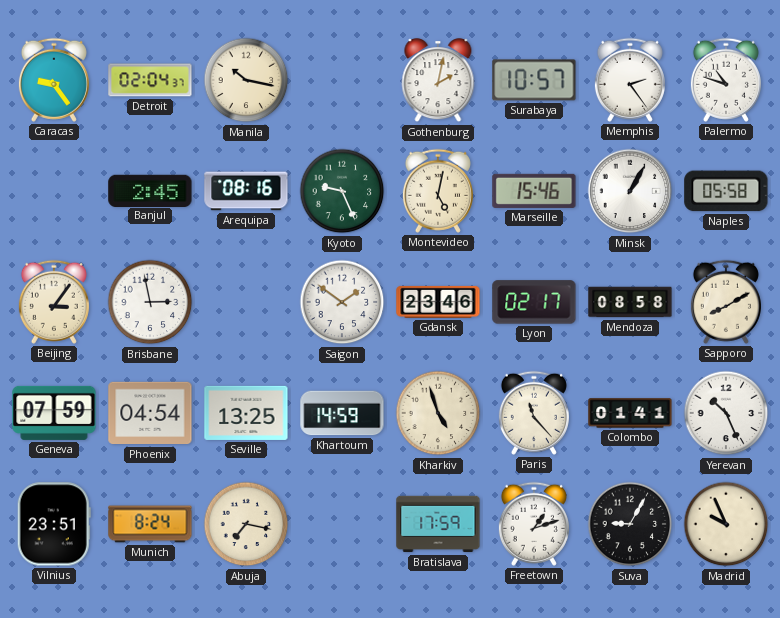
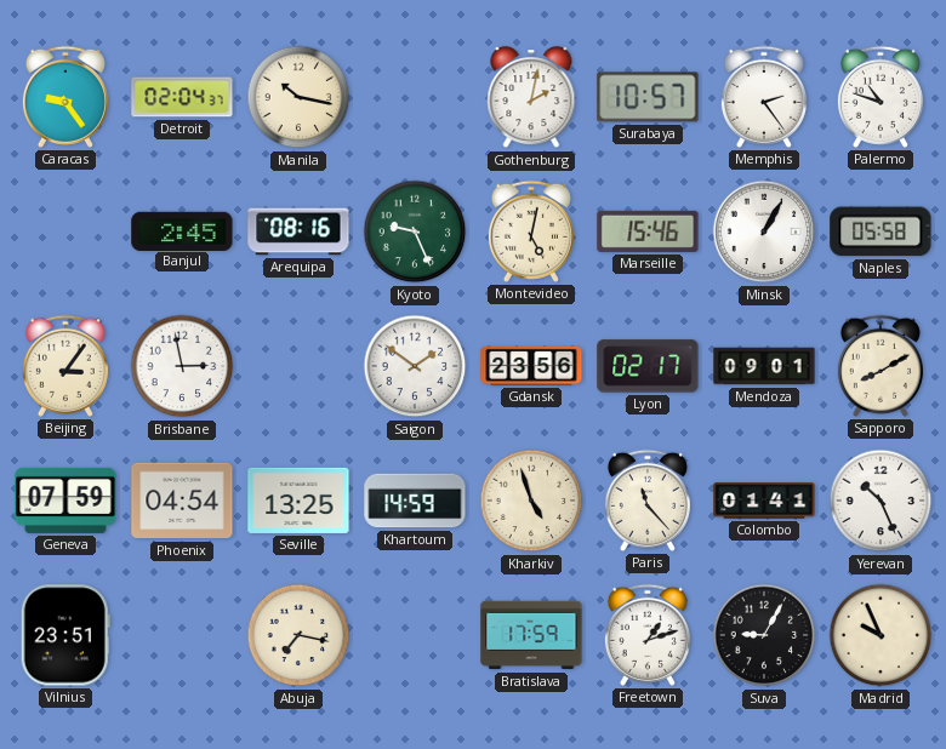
Gdansk: 23:46 -> 23:56
Mendoza: 08:58 -> 09:01
Munich: 8:24 -> none
